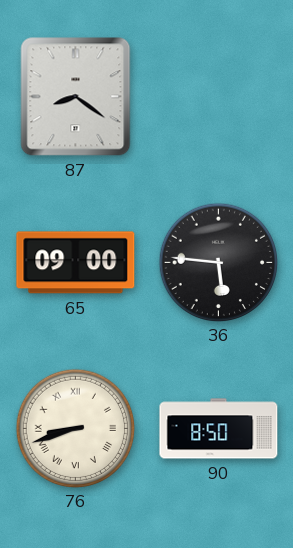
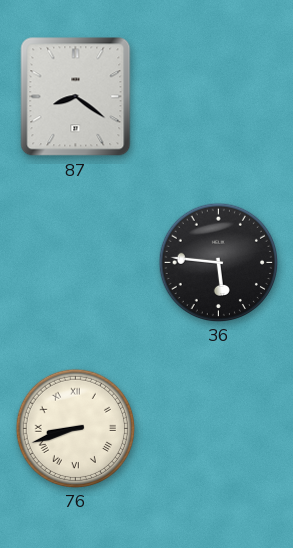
65: 09:00 -> none
90: 8:50 -> none
